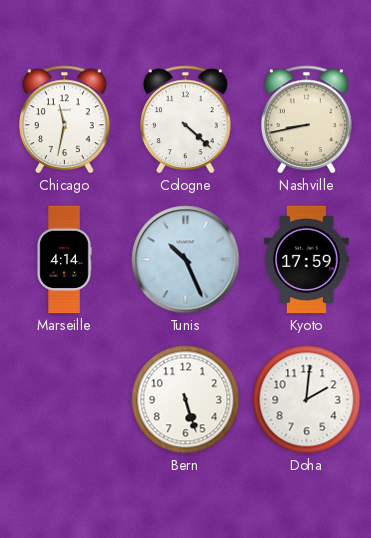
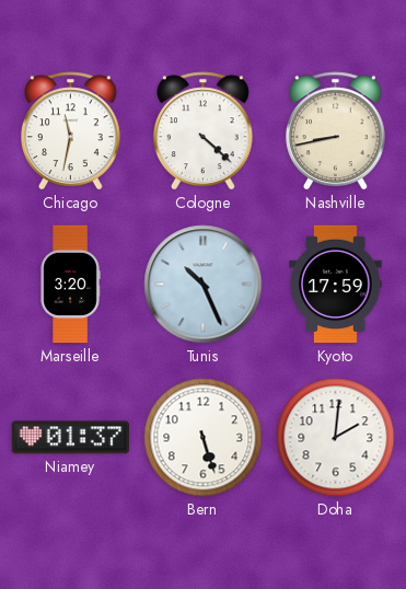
Marseille: 4:14 -> 3:20
Niamey: none -> 01:37
